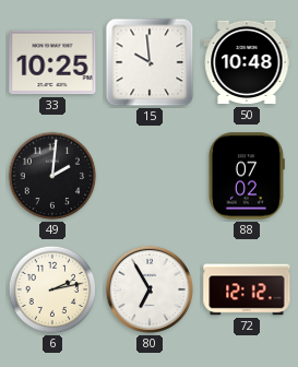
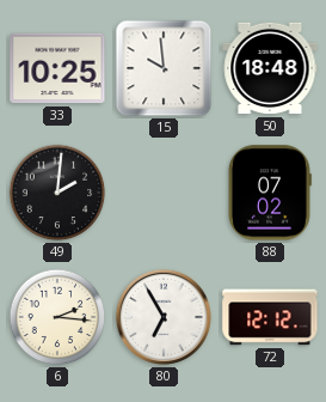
50: 10:48 -> 18:48
6: 2:13 -> 2:16
